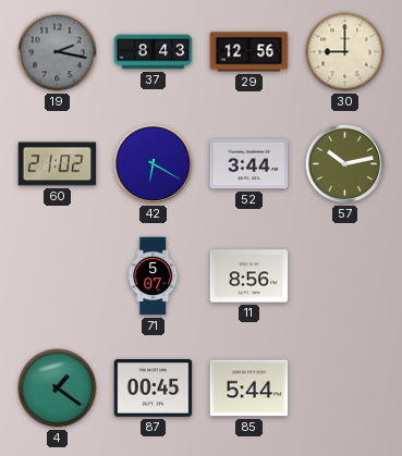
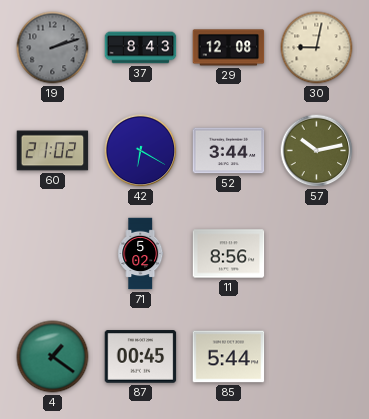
19: 2:17 -> 2:12
29: 12:56 -> 12:08
30: 9:00 -> 9:02
71: 5:07 -> 5:02
